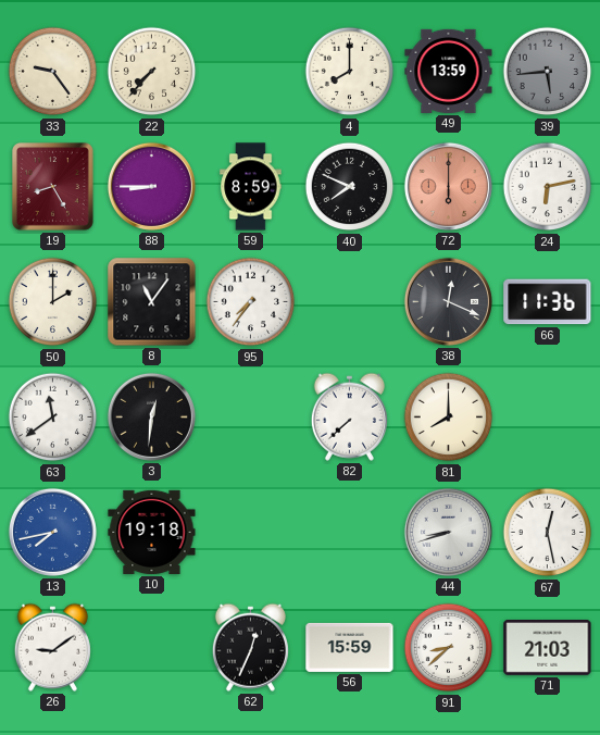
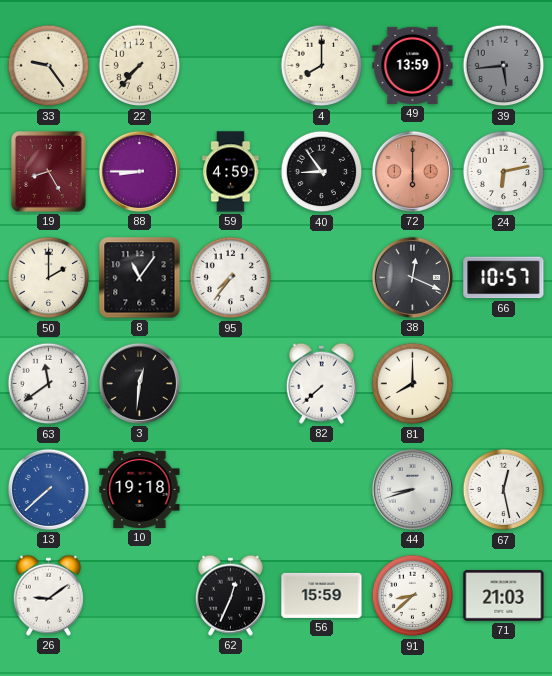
59: 8:59 -> 4:59
40: 7:49 -> 8:54
66: 11:36 -> 10:57
13: 7:43 -> 7:38
